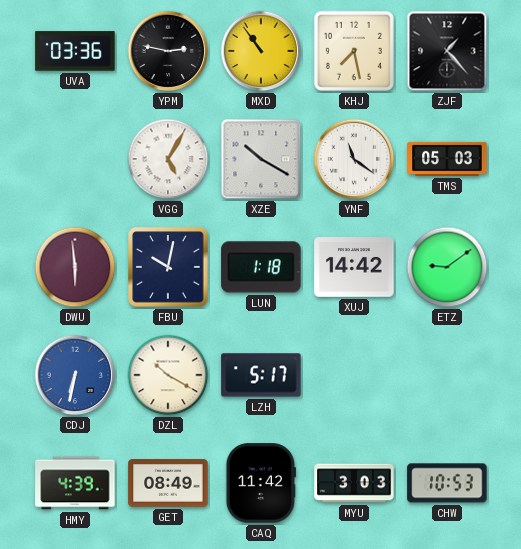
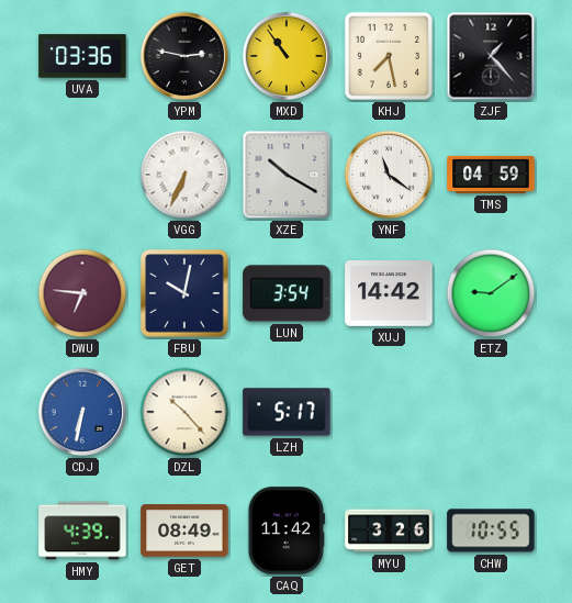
VGG: 5:05 -> 6:34
TMS: 05:03 -> 04:59
DWU: 5:59 -> 6:46
LUN: 1:18 -> 3:54
DZL: 10:20 -> 10:23
MYU: 3:03 -> 3:26
CHW: 10:53 -> 10:55
